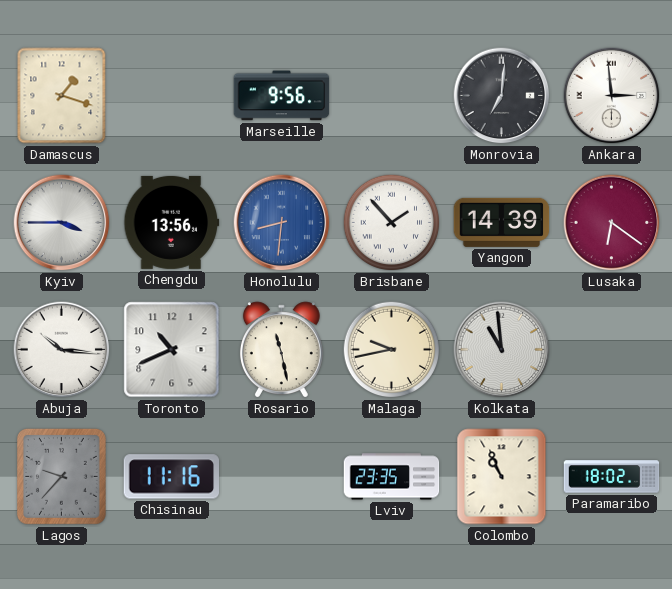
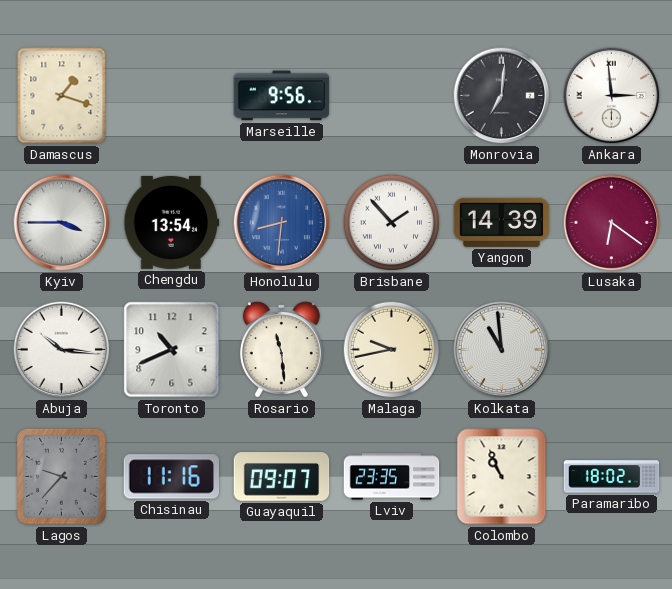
Chengdu: 13:56 -> 13:54
Rosario: 11:28 -> 11:29
Guayaquil: none -> 09:07
